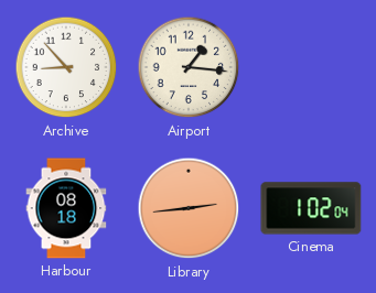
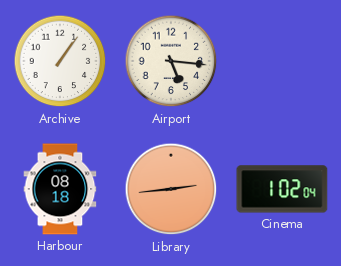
Archive: 8:53 -> 1:06
Airport: 1:16 -> 5:16
